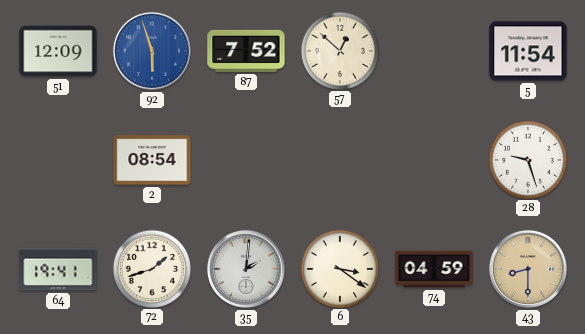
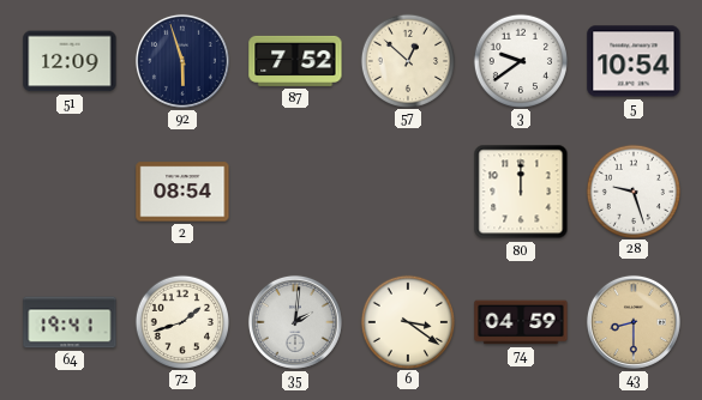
92 dial: blue -> navy
3: none -> 9:39
5: 11:54 -> 10:54
80: none -> 12:00
